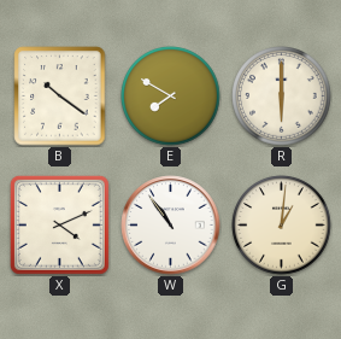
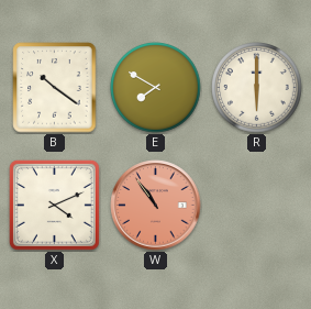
W dial: white -> salmon
G: 1:01 -> none
